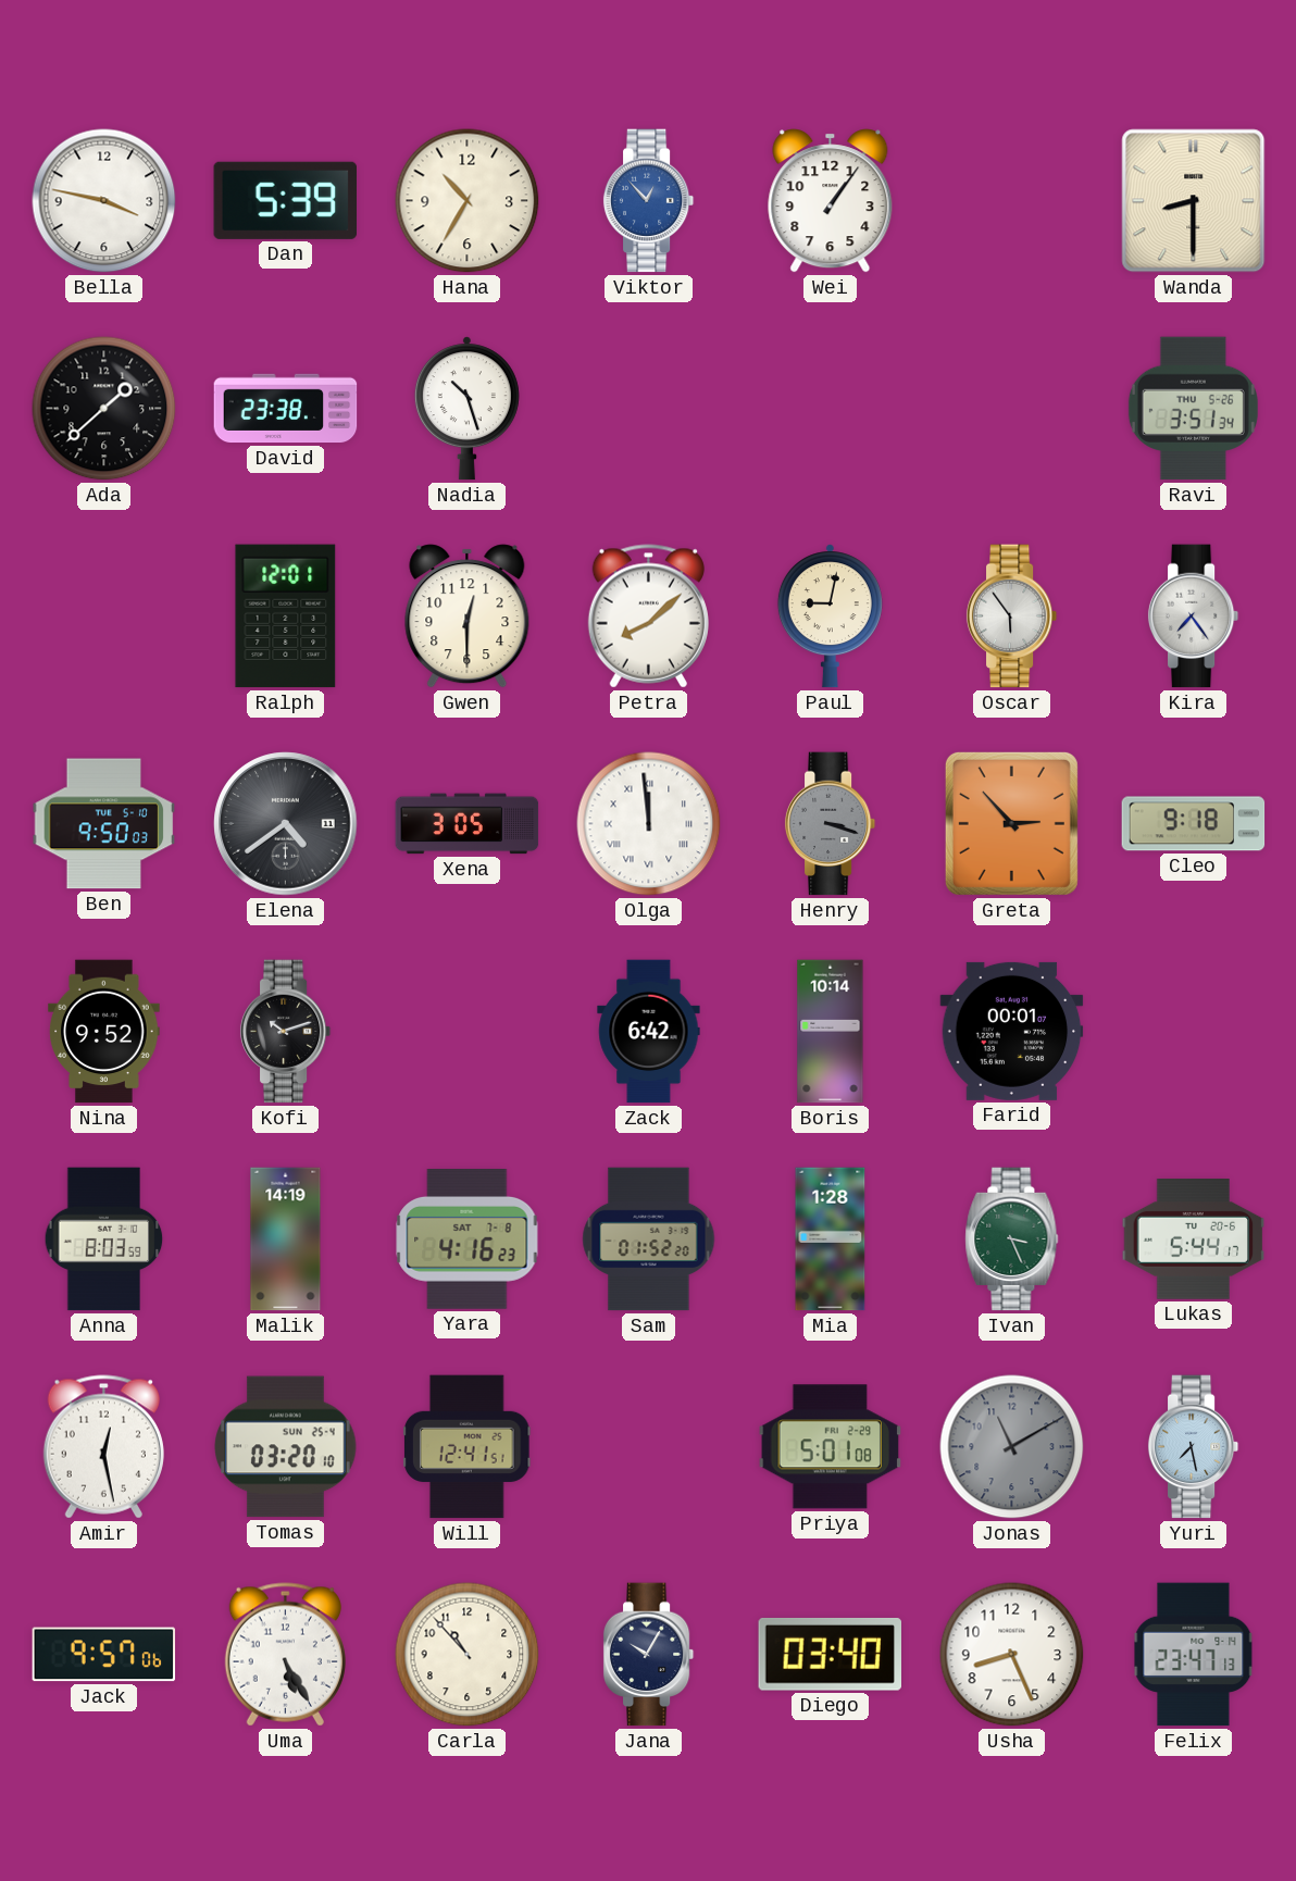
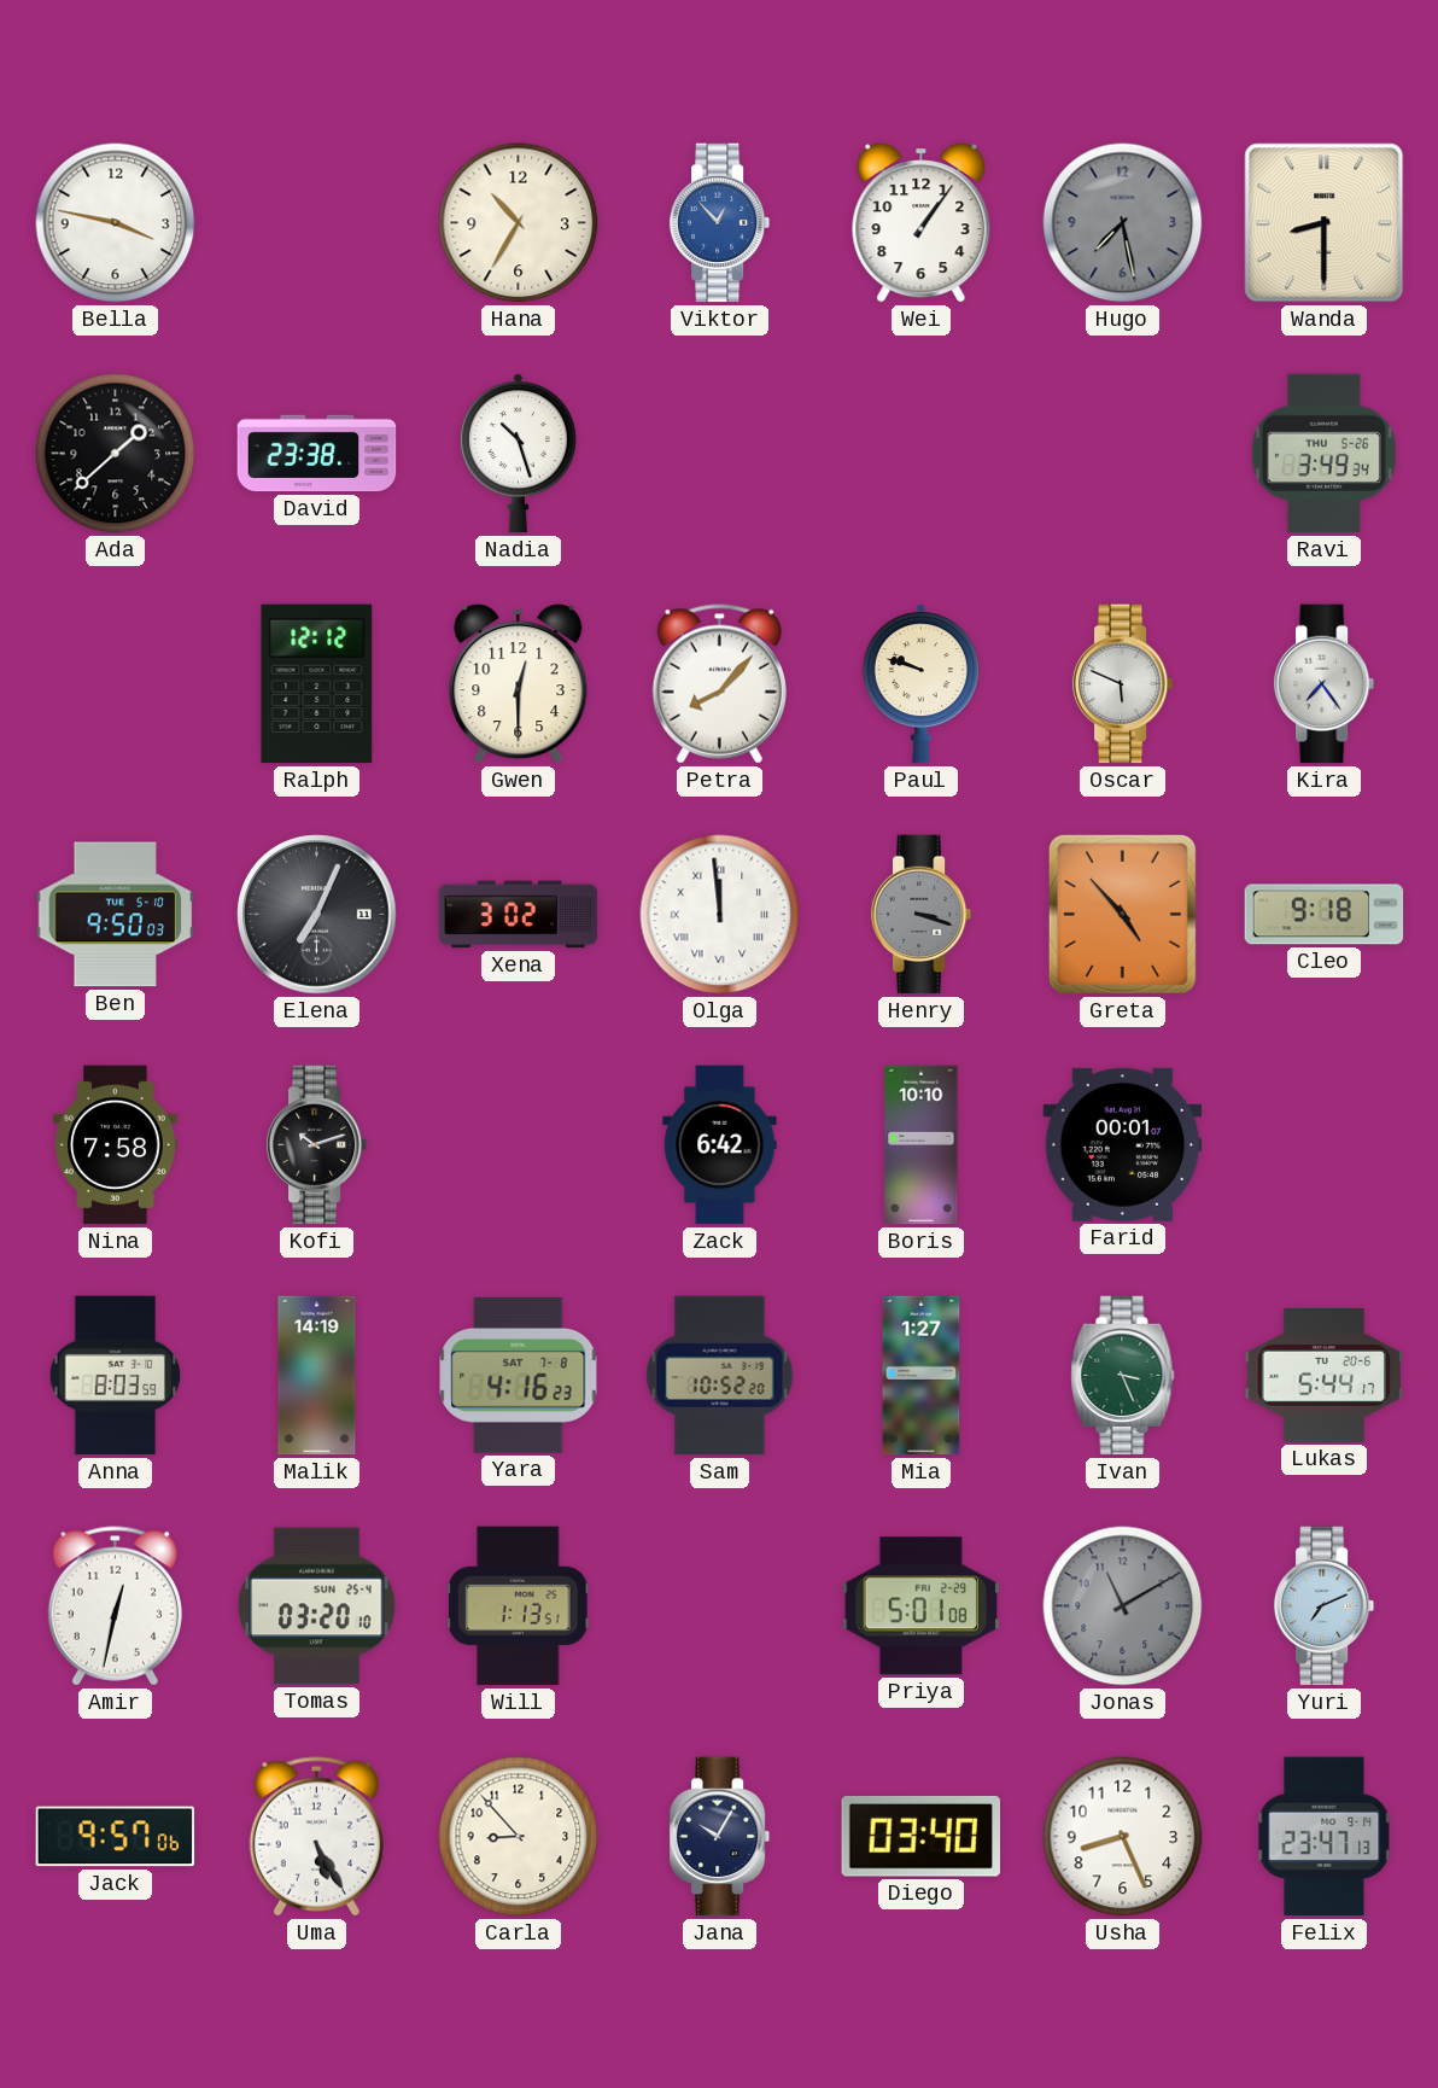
Dan: 5:39 -> none
Hugo: none -> 7:28
Ravi: 3:51 -> 3:49
Ralph: 12:01 -> 12:12
Petra: 8:08 -> 8:07
Paul: 9:02 -> 9:48
Oscar: 5:54 -> 5:49
Elena: 4:39 -> 7:04
Xena: 3:05 -> 3:02
Greta: 2:53 -> 4:53
Nina: 9:52 -> 7:58
Boris: 10:14 -> 10:10
Sam: 01:52 -> 10:52
Mia: 1:28 -> 1:27
Amir: 12:28 -> 12:32
Will: 12:41 -> 1:13
Yuri: 7:28 -> 7:11
Carla: 10:53 -> 8:53
